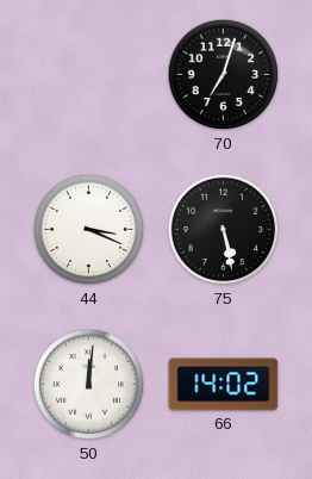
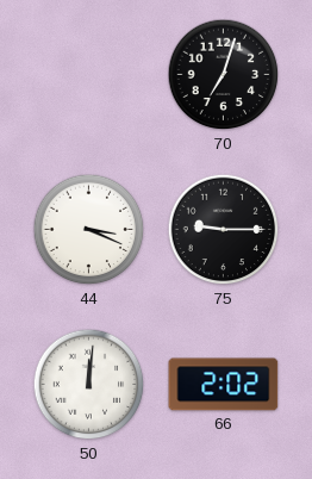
75: 5:28 -> 9:15
66: 14:02 -> 2:02
